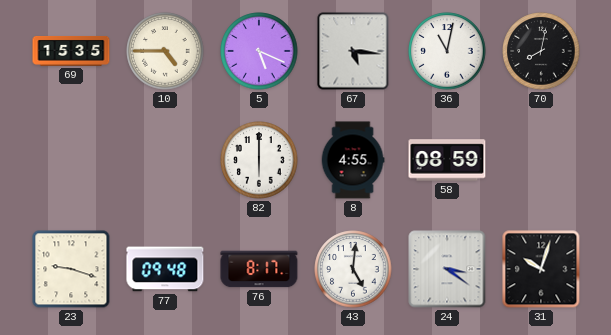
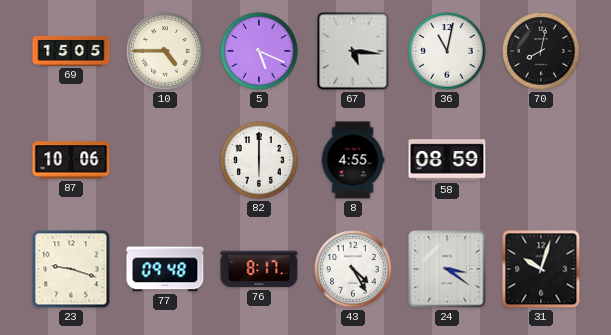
69: 15:35 -> 15:05
87: none -> 10:06
43: 5:01 -> 4:25
